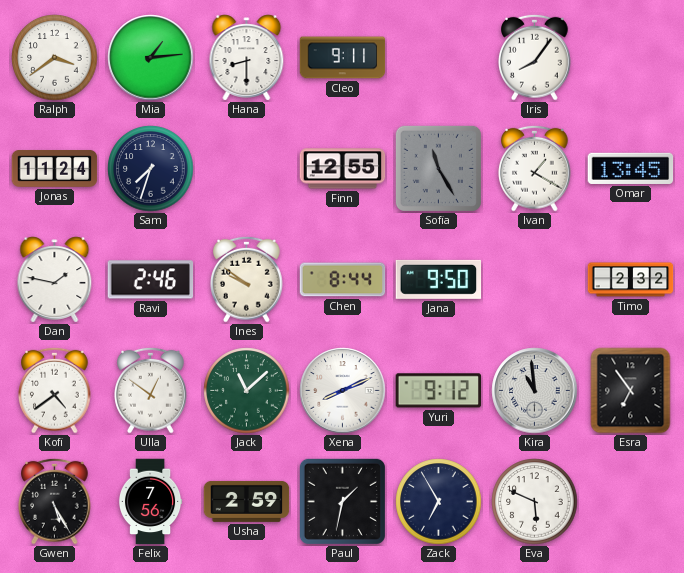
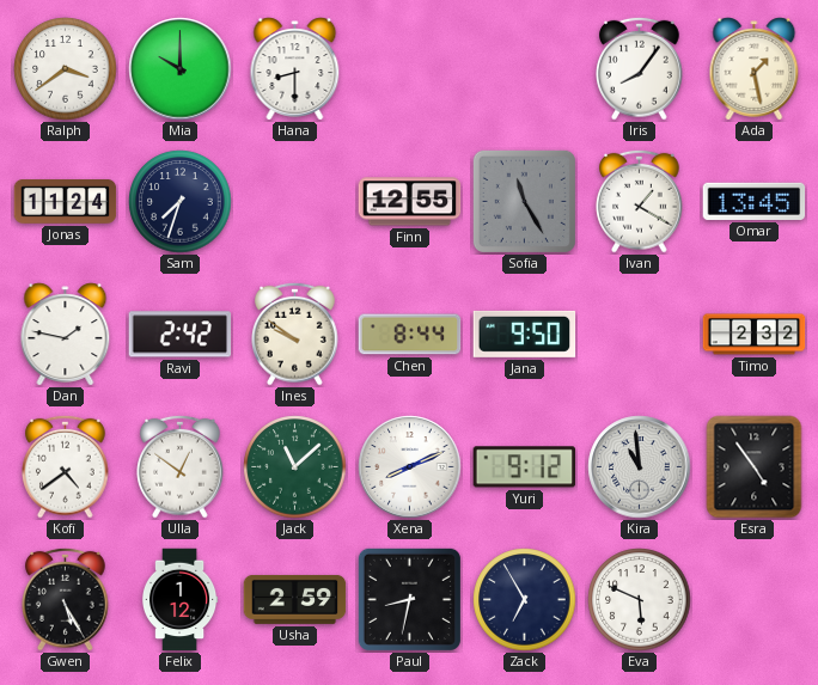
Mia: 1:14 -> 10:00
Cleo: 9:11 -> none
Ada: none -> 1:28
Ravi: 2:46 -> 2:42
Esra: 6:54 -> 4:54
Felix: 7:56 -> 1:12
Paul: 1:32 -> 8:32
